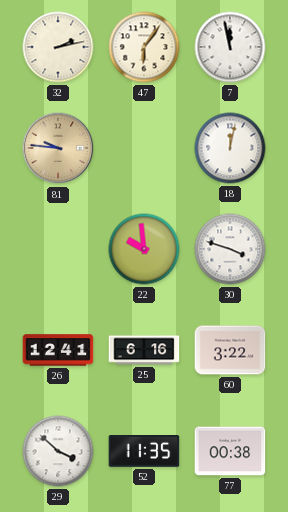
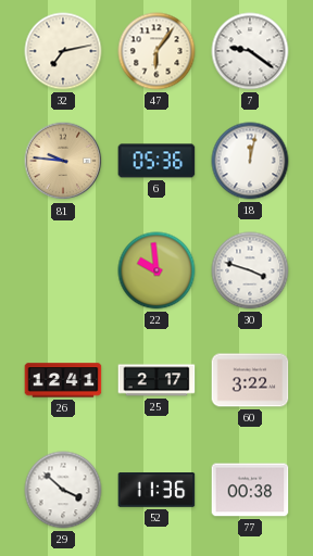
32: 2:13 -> 7:13
7: 11:58 -> 9:21
6: none -> 05:36
25: 6:16 -> 2:17
52: 11:35 -> 11:36
